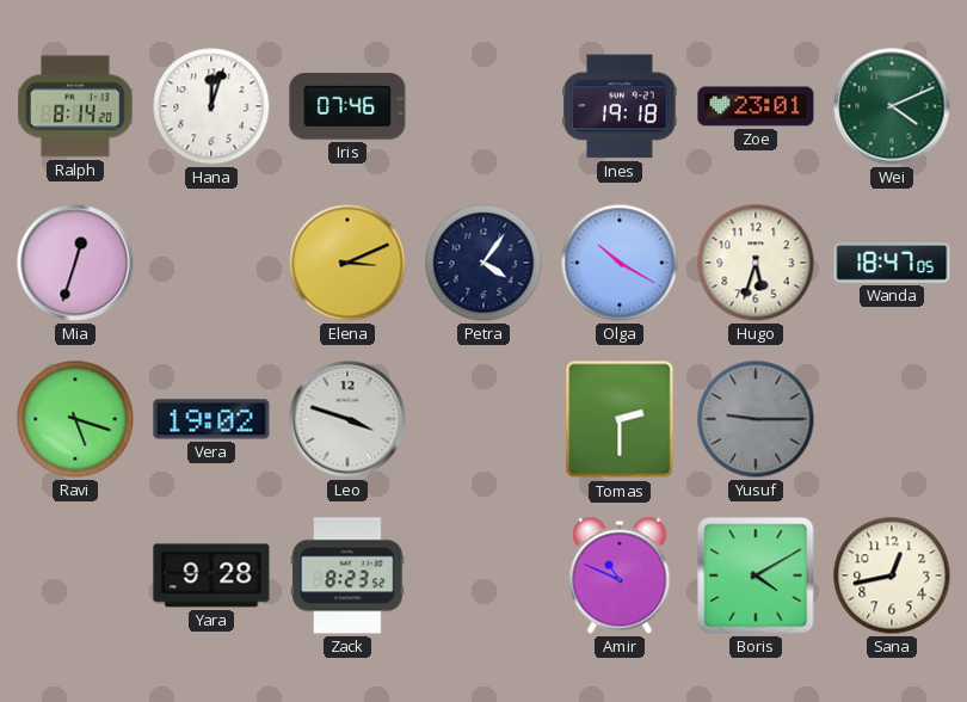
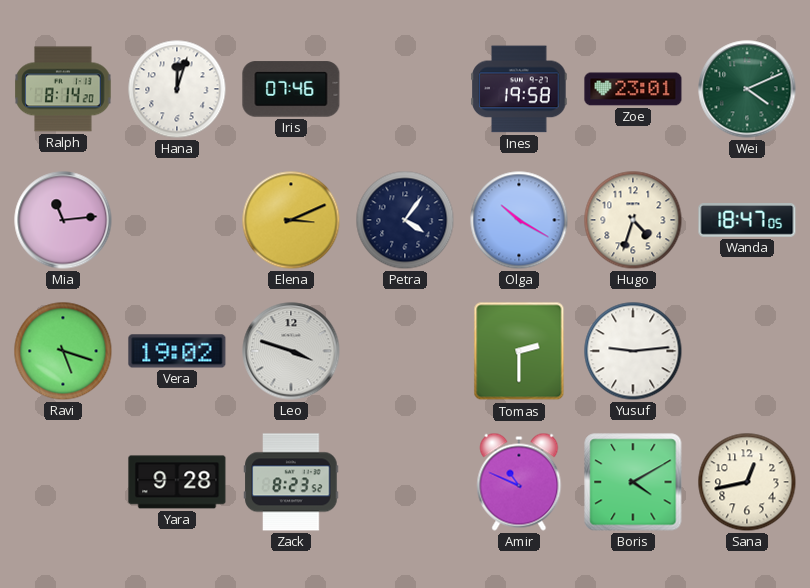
Ines: 19:18 -> 19:58
Mia: 12:33 -> 11:14
Hugo: 5:33 -> 4:33
Yusuf: 9:15 -> 9:14
Yusuf dial: grey -> white
